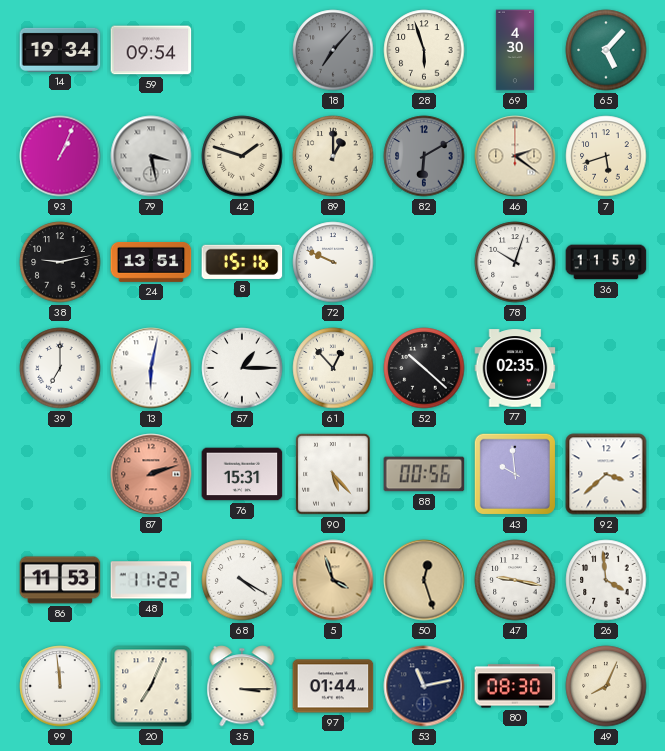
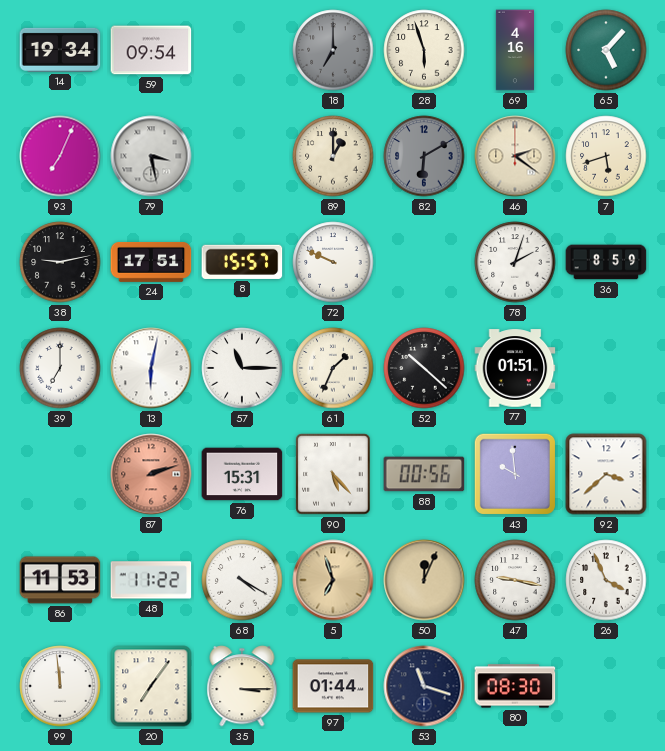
18: 7:07 -> 7:00
69: 4:30 -> 4:16
93: 1:04 -> 7:04
42: 1:48 -> none
24: 13:51 -> 17:51
8: 15:16 -> 15:57
78: 10:03 -> 2:03
36: 11:59 -> 8:59
57: 1:15 -> 11:15
61: 12:53 -> 1:34
77: 02:35 -> 01:51
5: 3:57 -> 6:57
50: 12:27 -> 12:04
26: 3:59 -> 3:56
20: 7:04 -> 7:06
53: 11:13 -> 11:18
49: 8:04 -> none
